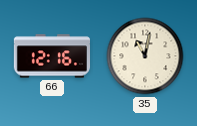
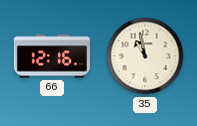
35: 11:02 -> 10:58
